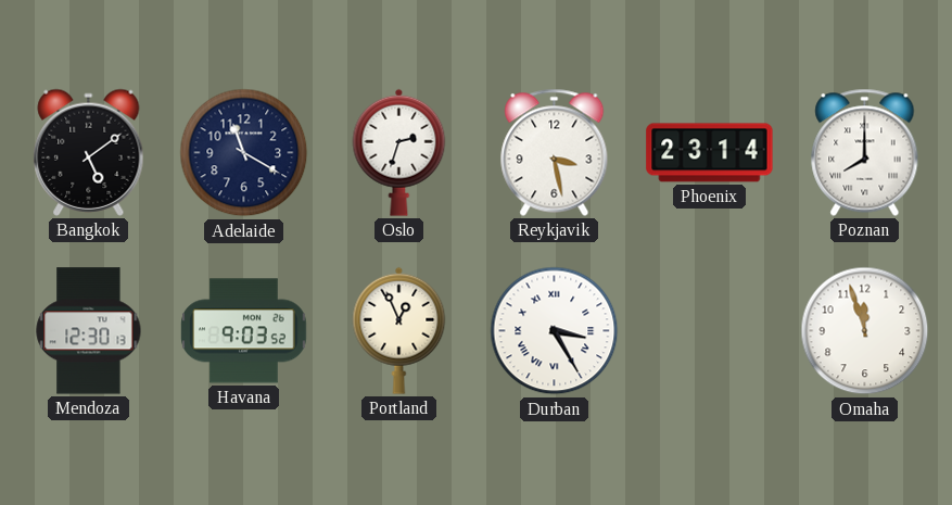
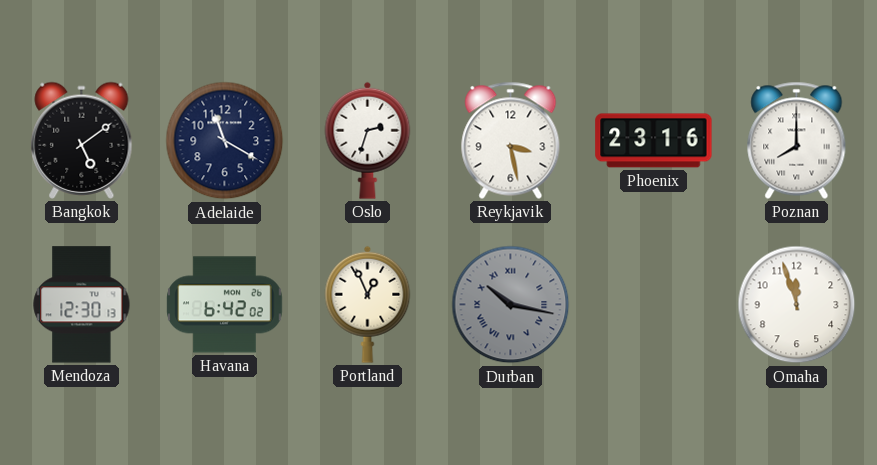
Phoenix: 23:14 -> 23:16
Havana: 9:03 -> 6:42
Durban: 3:25 -> 10:17
Durban dial: white -> grey
